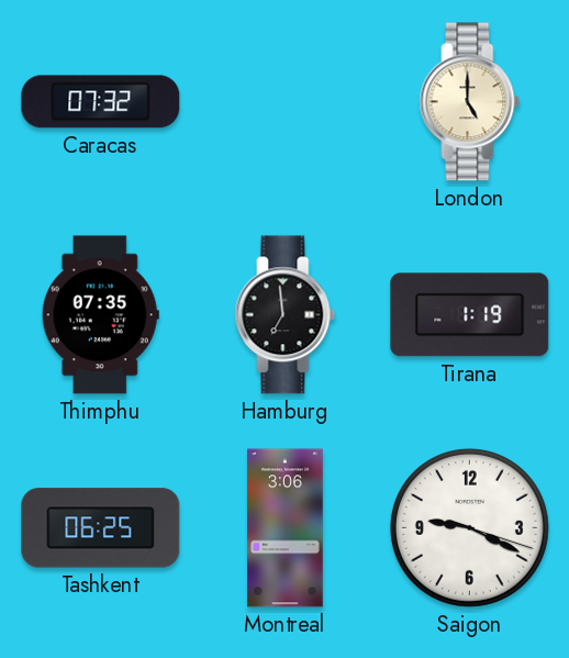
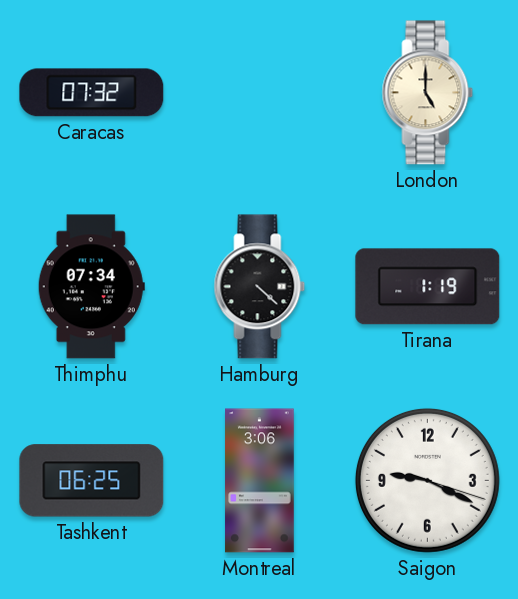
Thimphu: 07:35 -> 07:34
Hamburg: 6:59 -> 4:22
